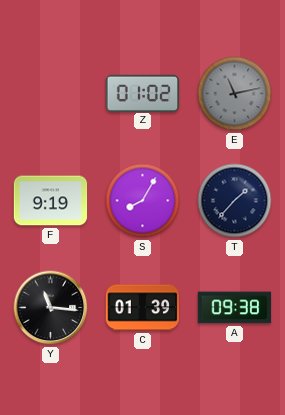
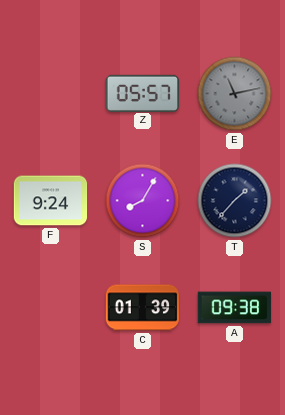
Z: 01:02 -> 05:57
F: 9:19 -> 9:24
Y: 11:16 -> none
